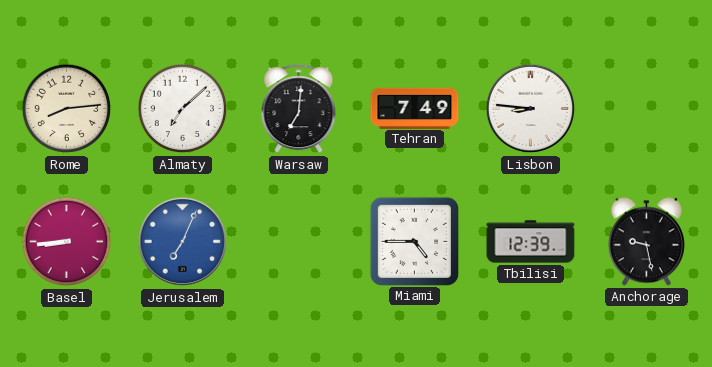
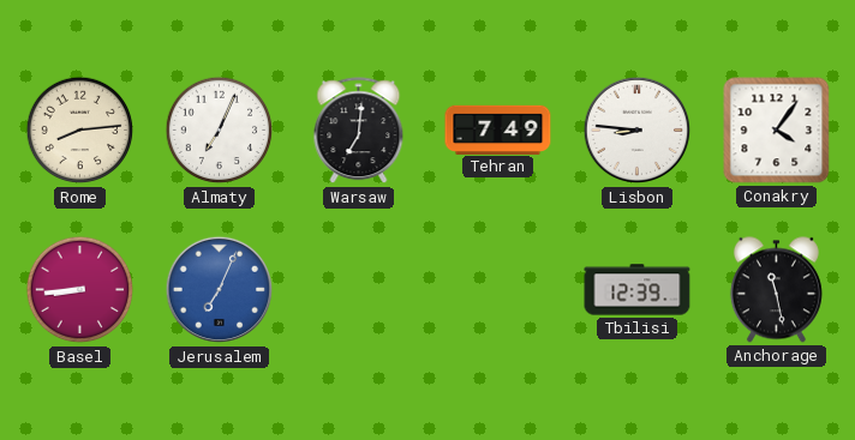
Almaty: 7:08 -> 7:04
Conakry: none -> 4:06
Miami: 4:45 -> none
Anchorage: 9:28 -> 11:28
